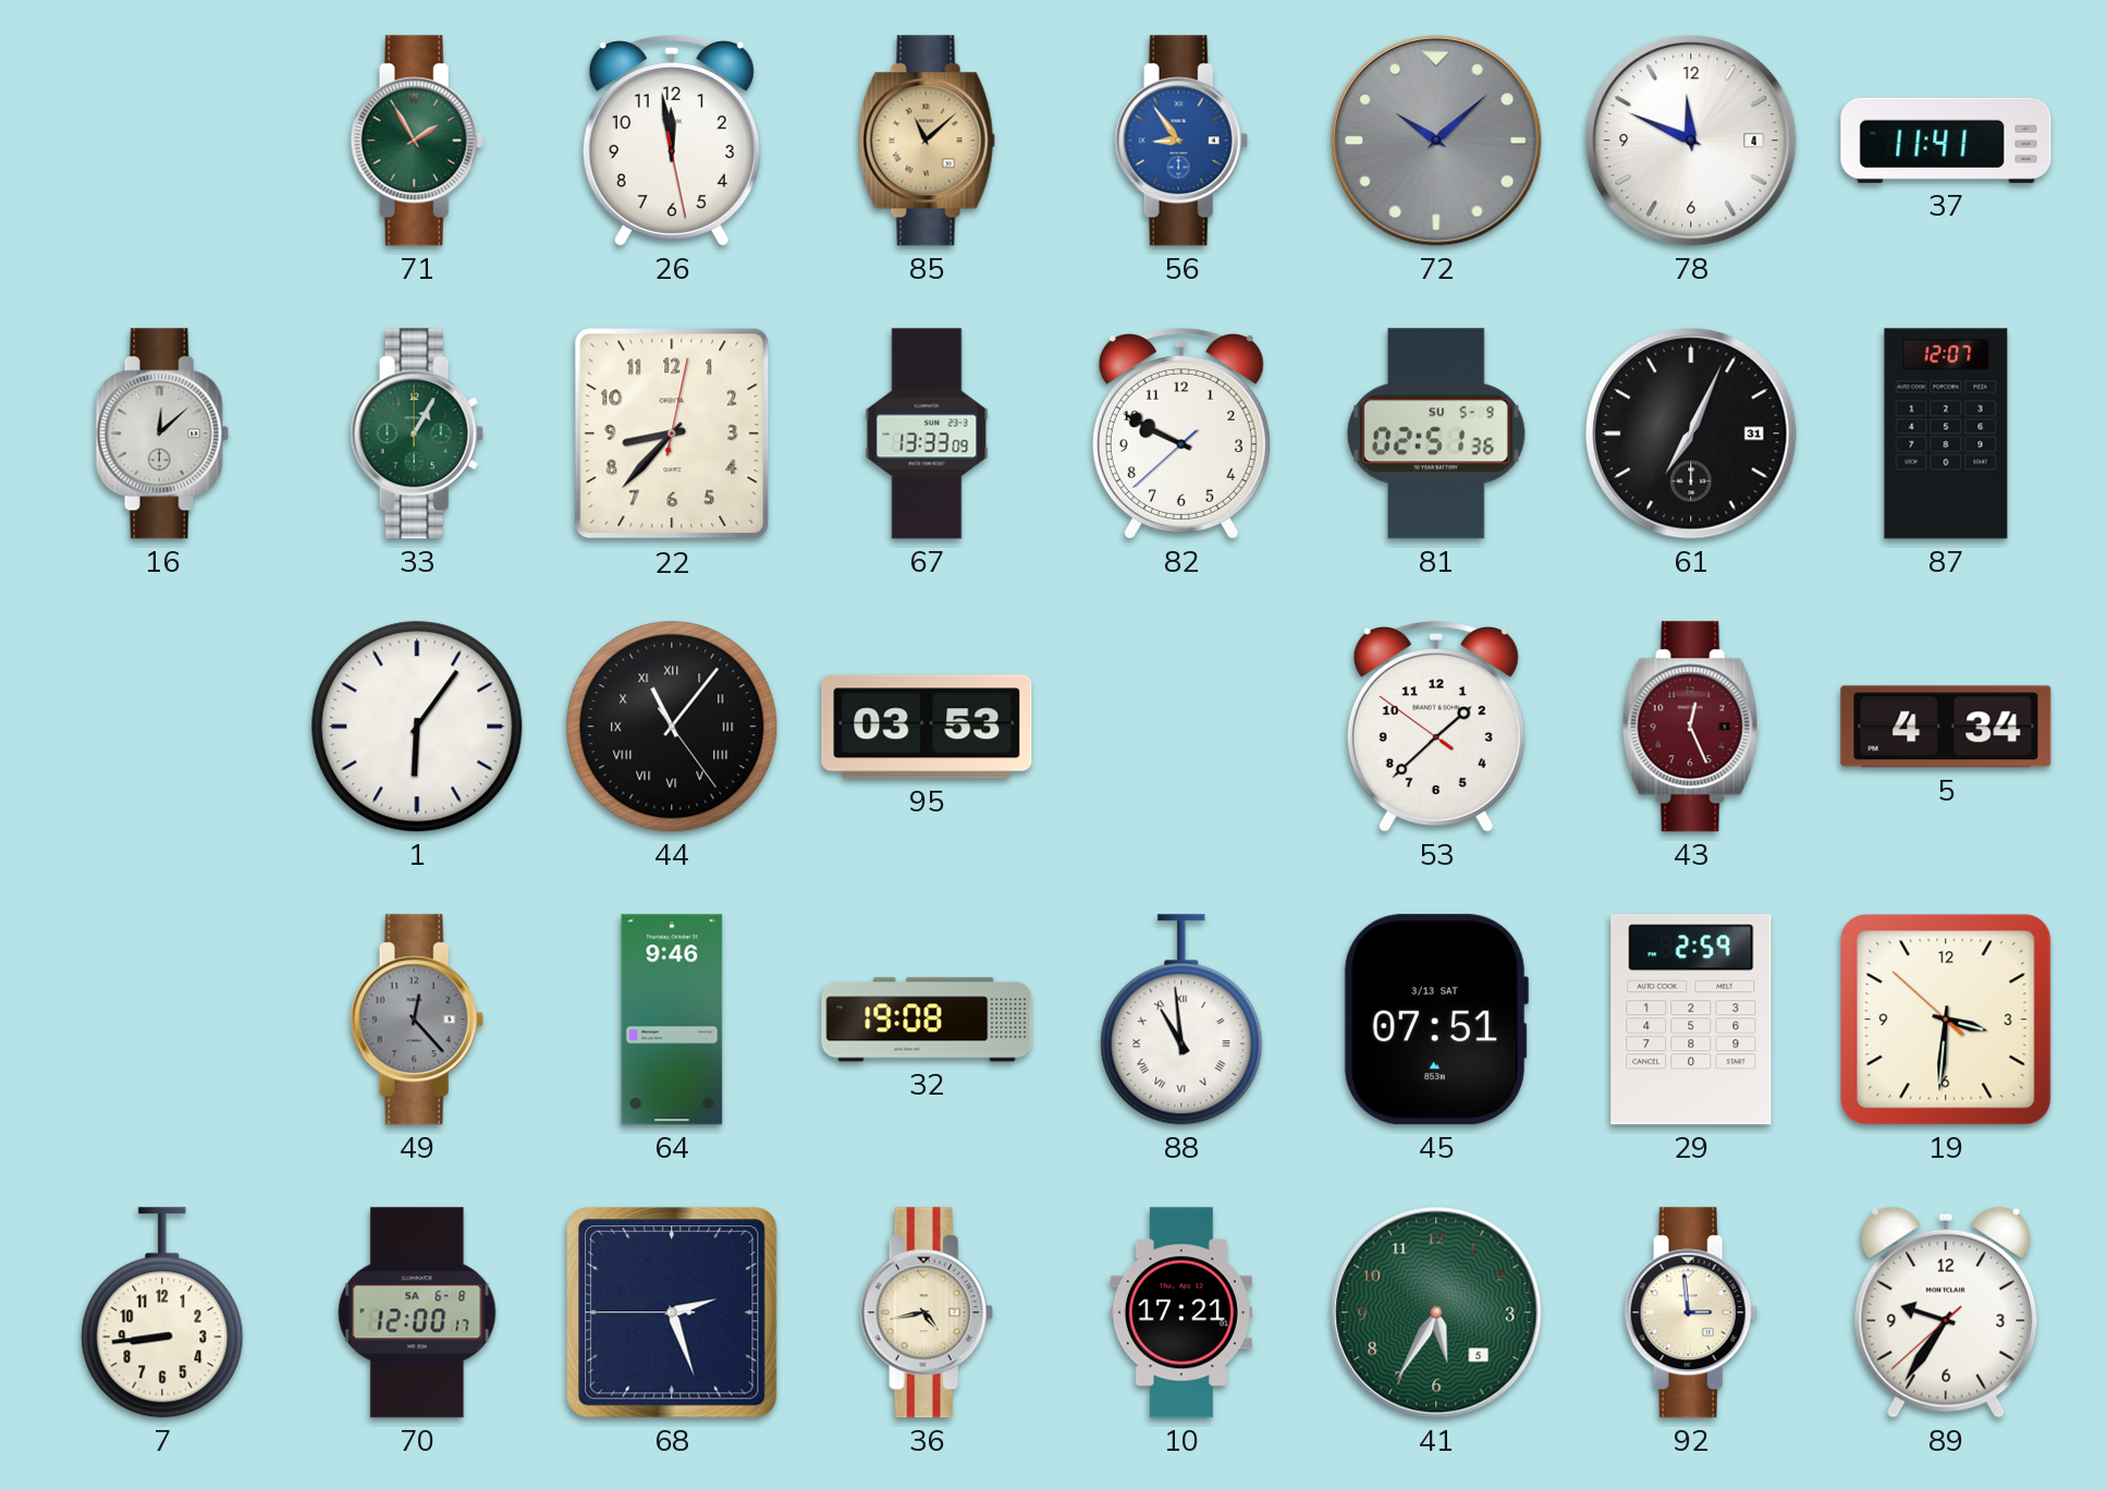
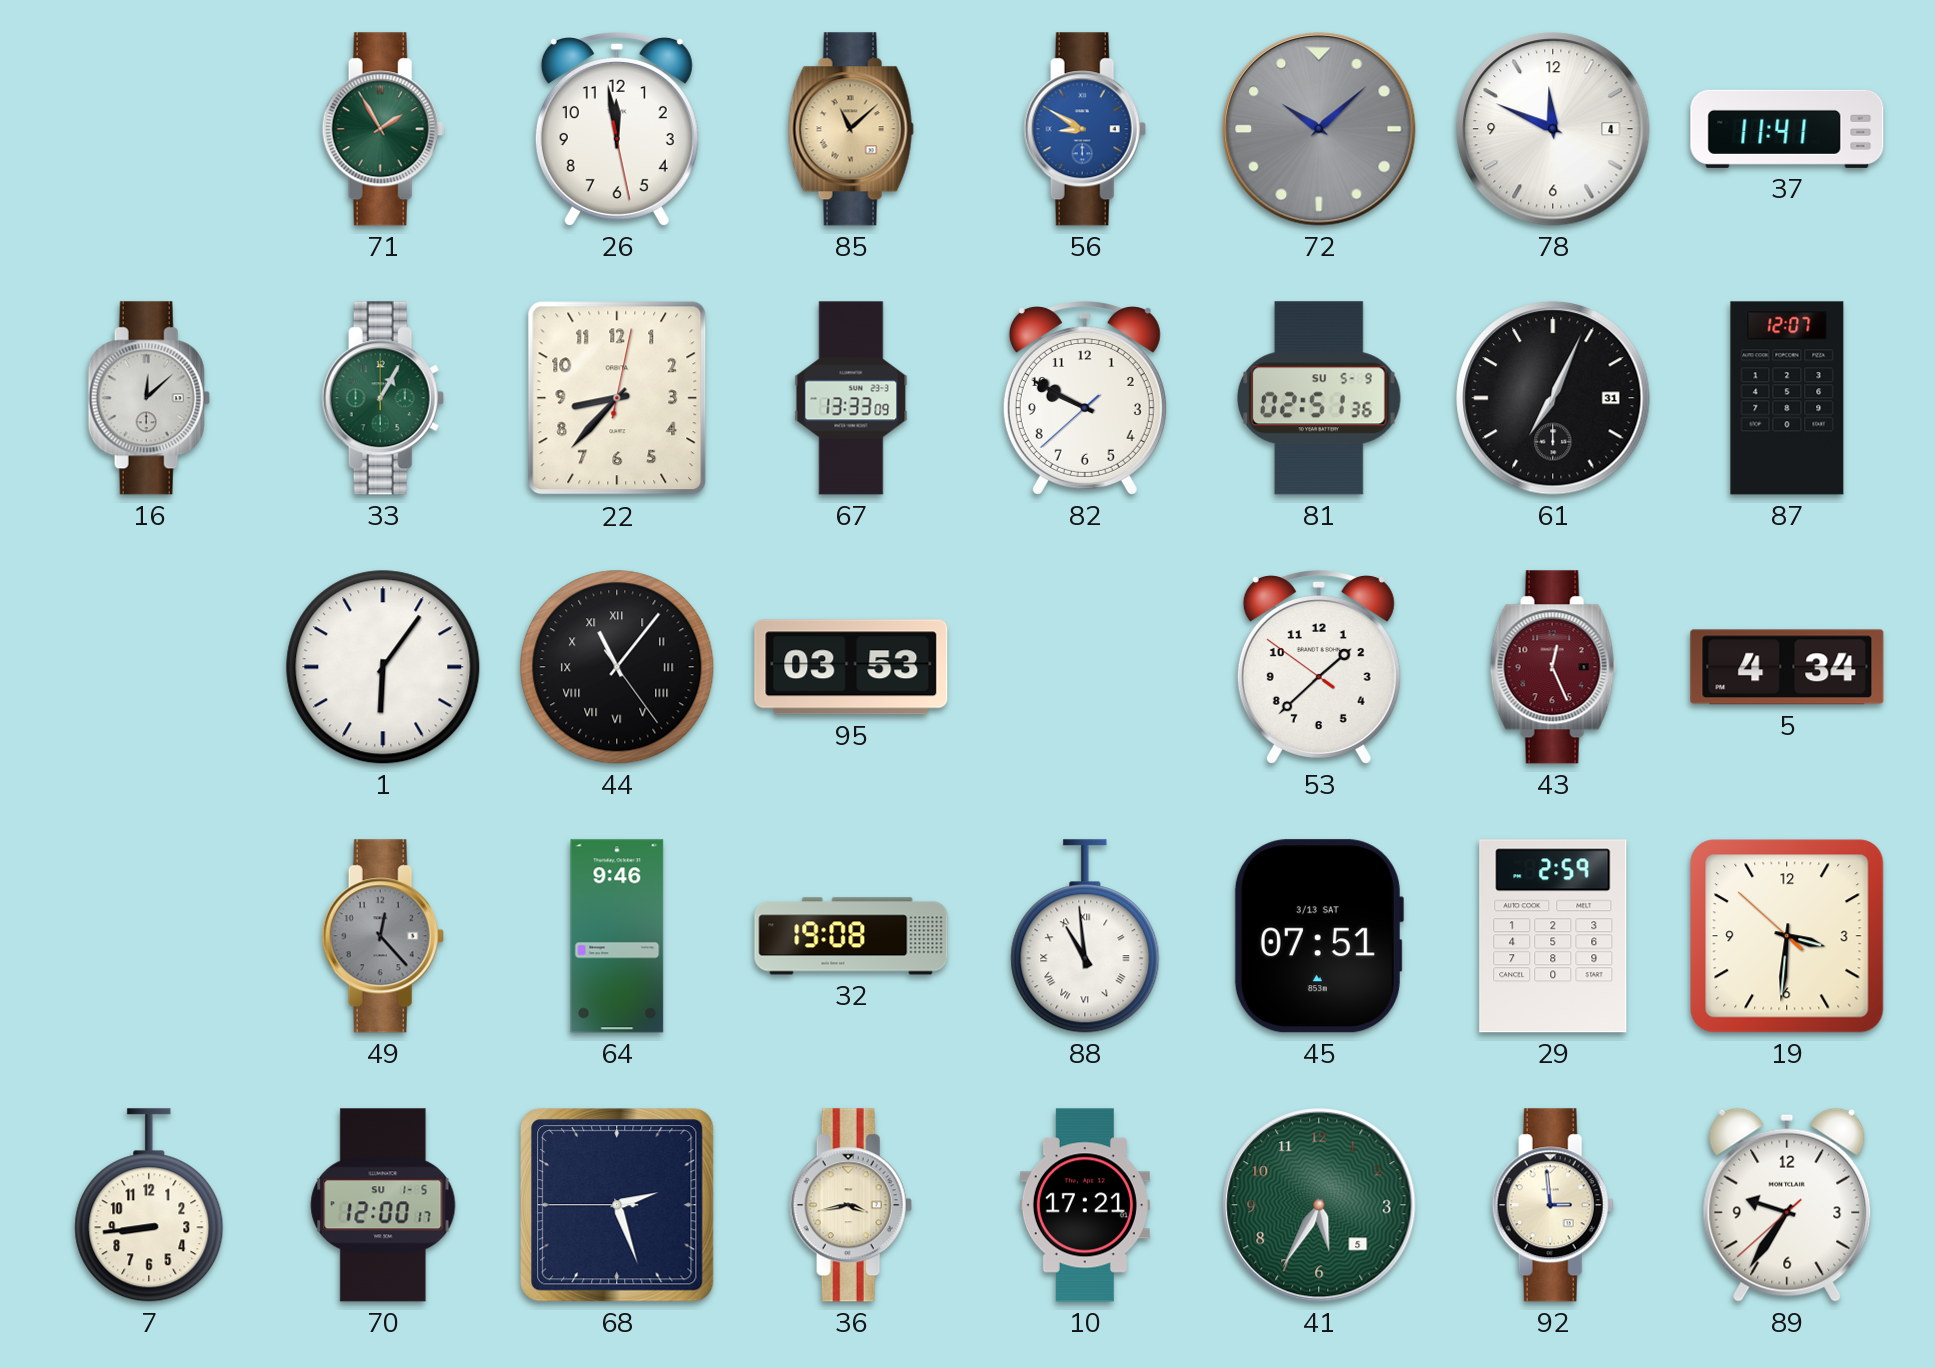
56: 8:54 -> 8:50
70 date: SA 6-8 -> SU 1-5
36: 4:43 -> 3:43
